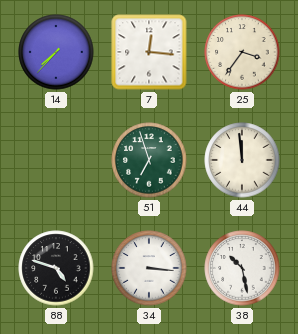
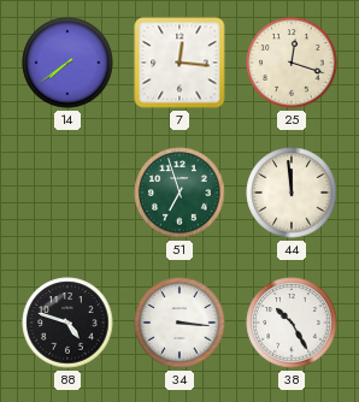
14: 7:37 -> 7:39
25: 3:36 -> 12:18
38: 10:28 -> 10:25
